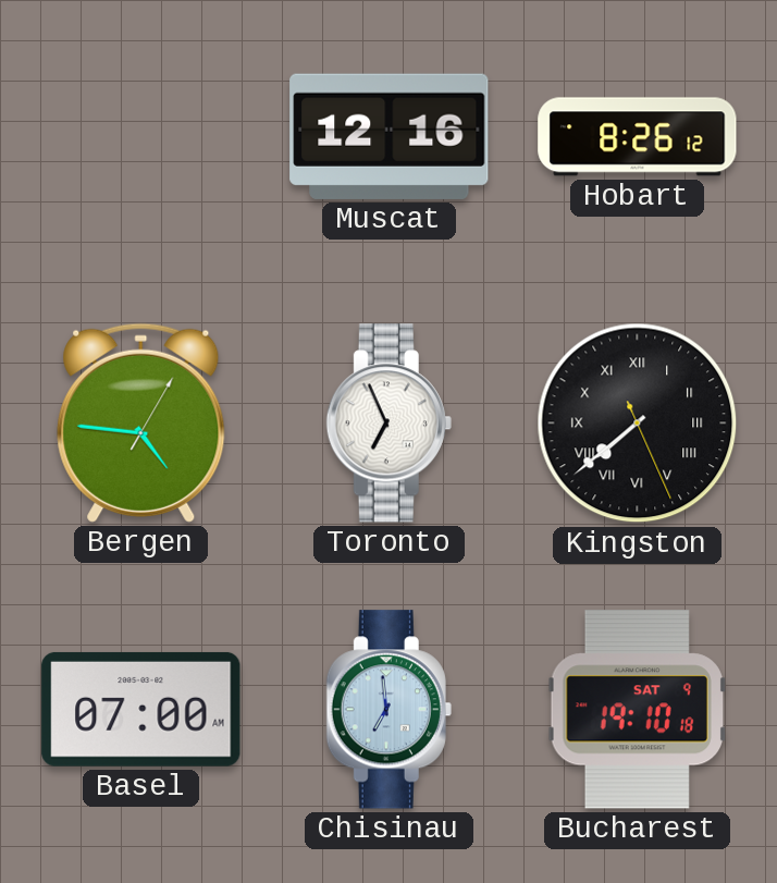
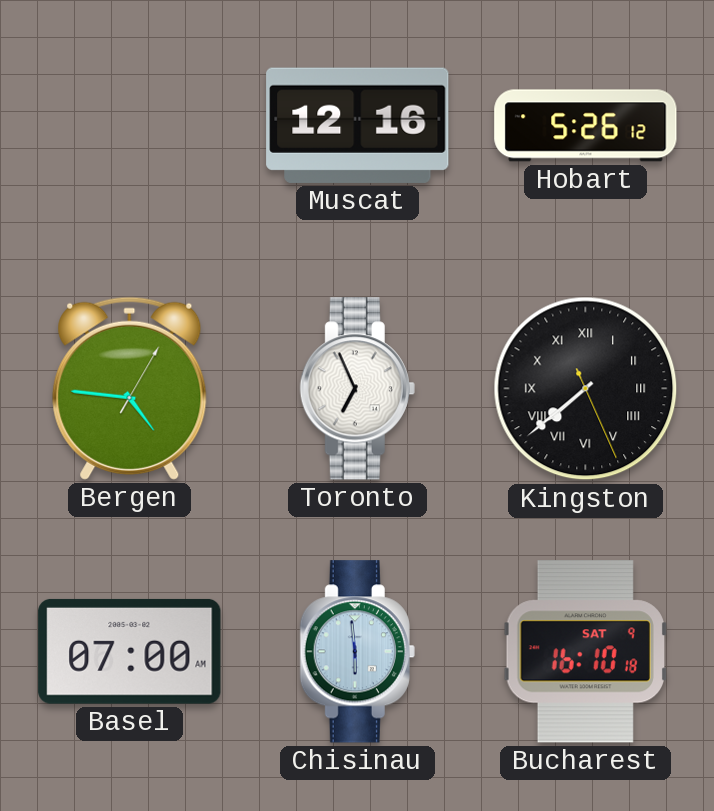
Hobart: 8:26 -> 5:26
Chisinau: 6:59 -> 5:59
Bucharest: 19:10 -> 16:10
